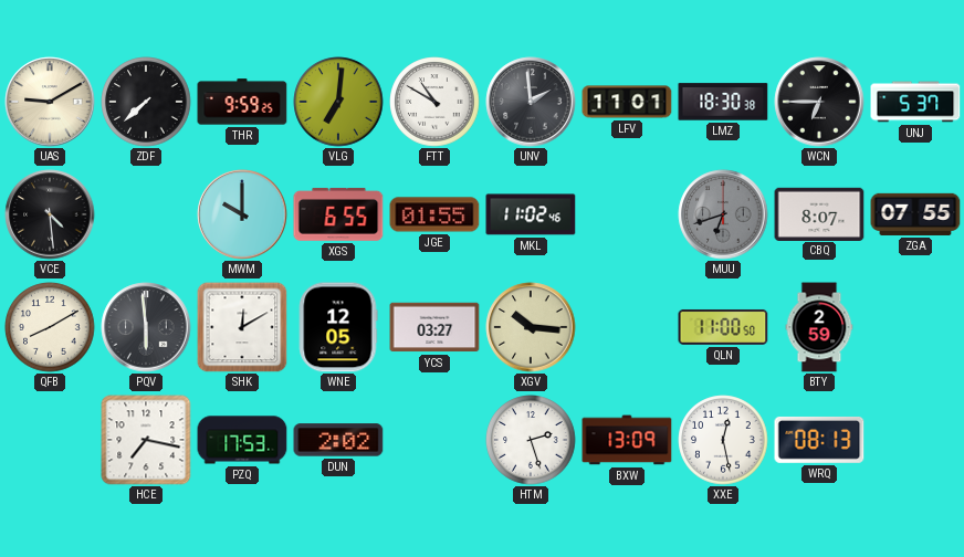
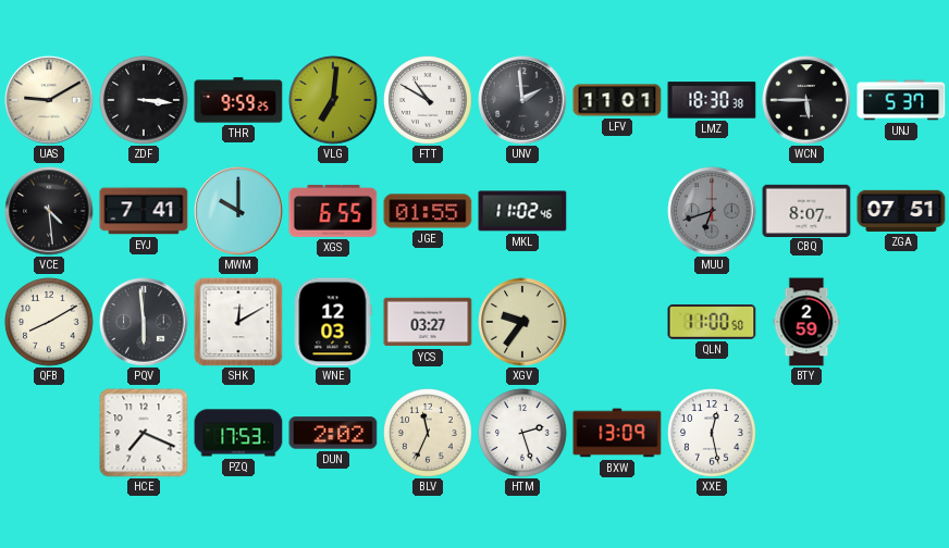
ZDF: 7:38 -> 3:16
WCN: 6:45 -> 5:45
EYJ: none -> 7:41
ZGA: 07:55 -> 07:51
WNE: 12:05 -> 12:03
XGV: 10:16 -> 9:36
HCE: 7:17 -> 7:19
BLV: none -> 11:34
WRQ: 08:13 -> none
